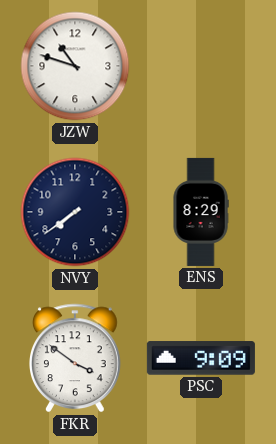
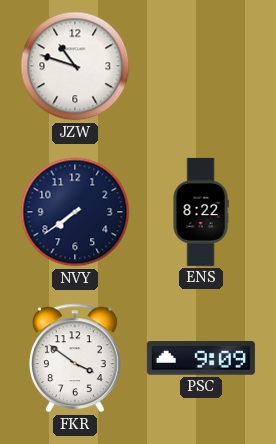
ENS: 8:29 -> 8:22
